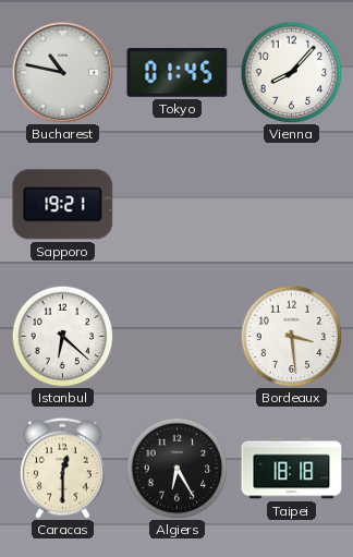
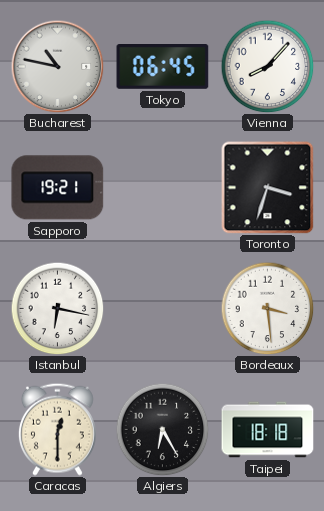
Tokyo: 01:45 -> 06:45
Toronto: none -> 3:33
Istanbul: 6:22 -> 6:17
